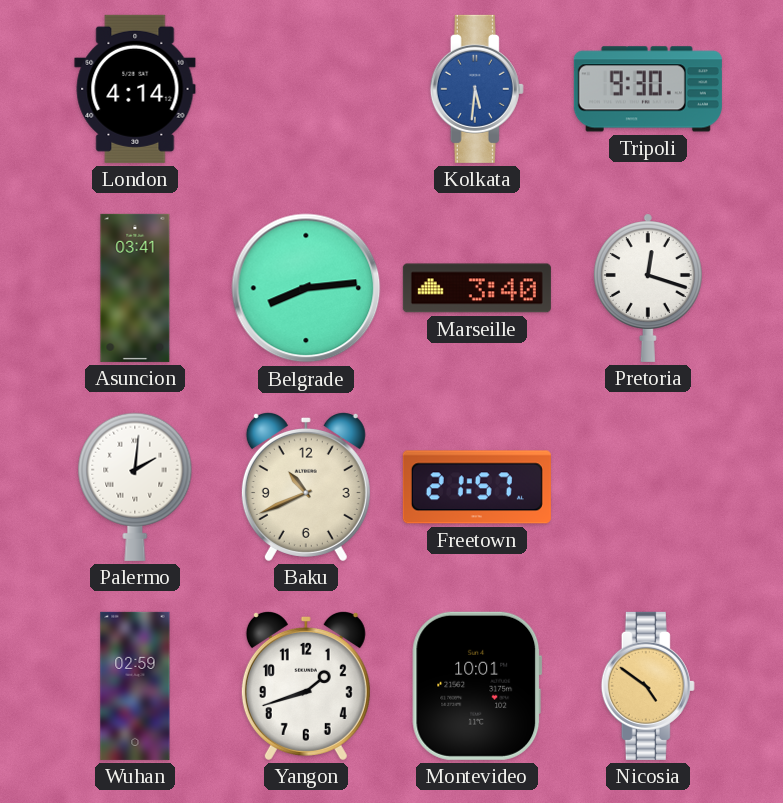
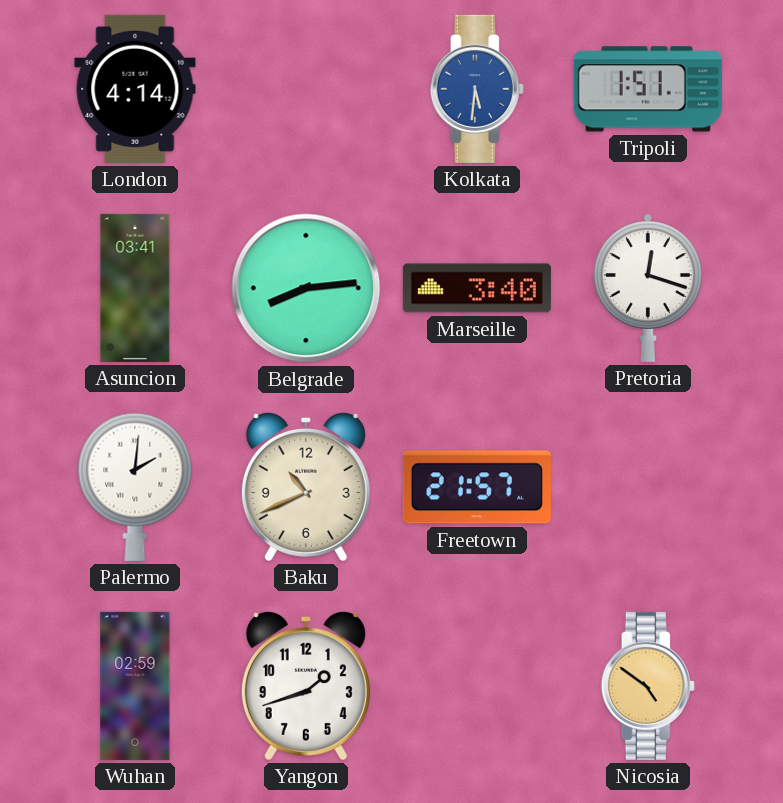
Tripoli: 9:30 -> 1:51
Montevideo: 10:01 -> none
